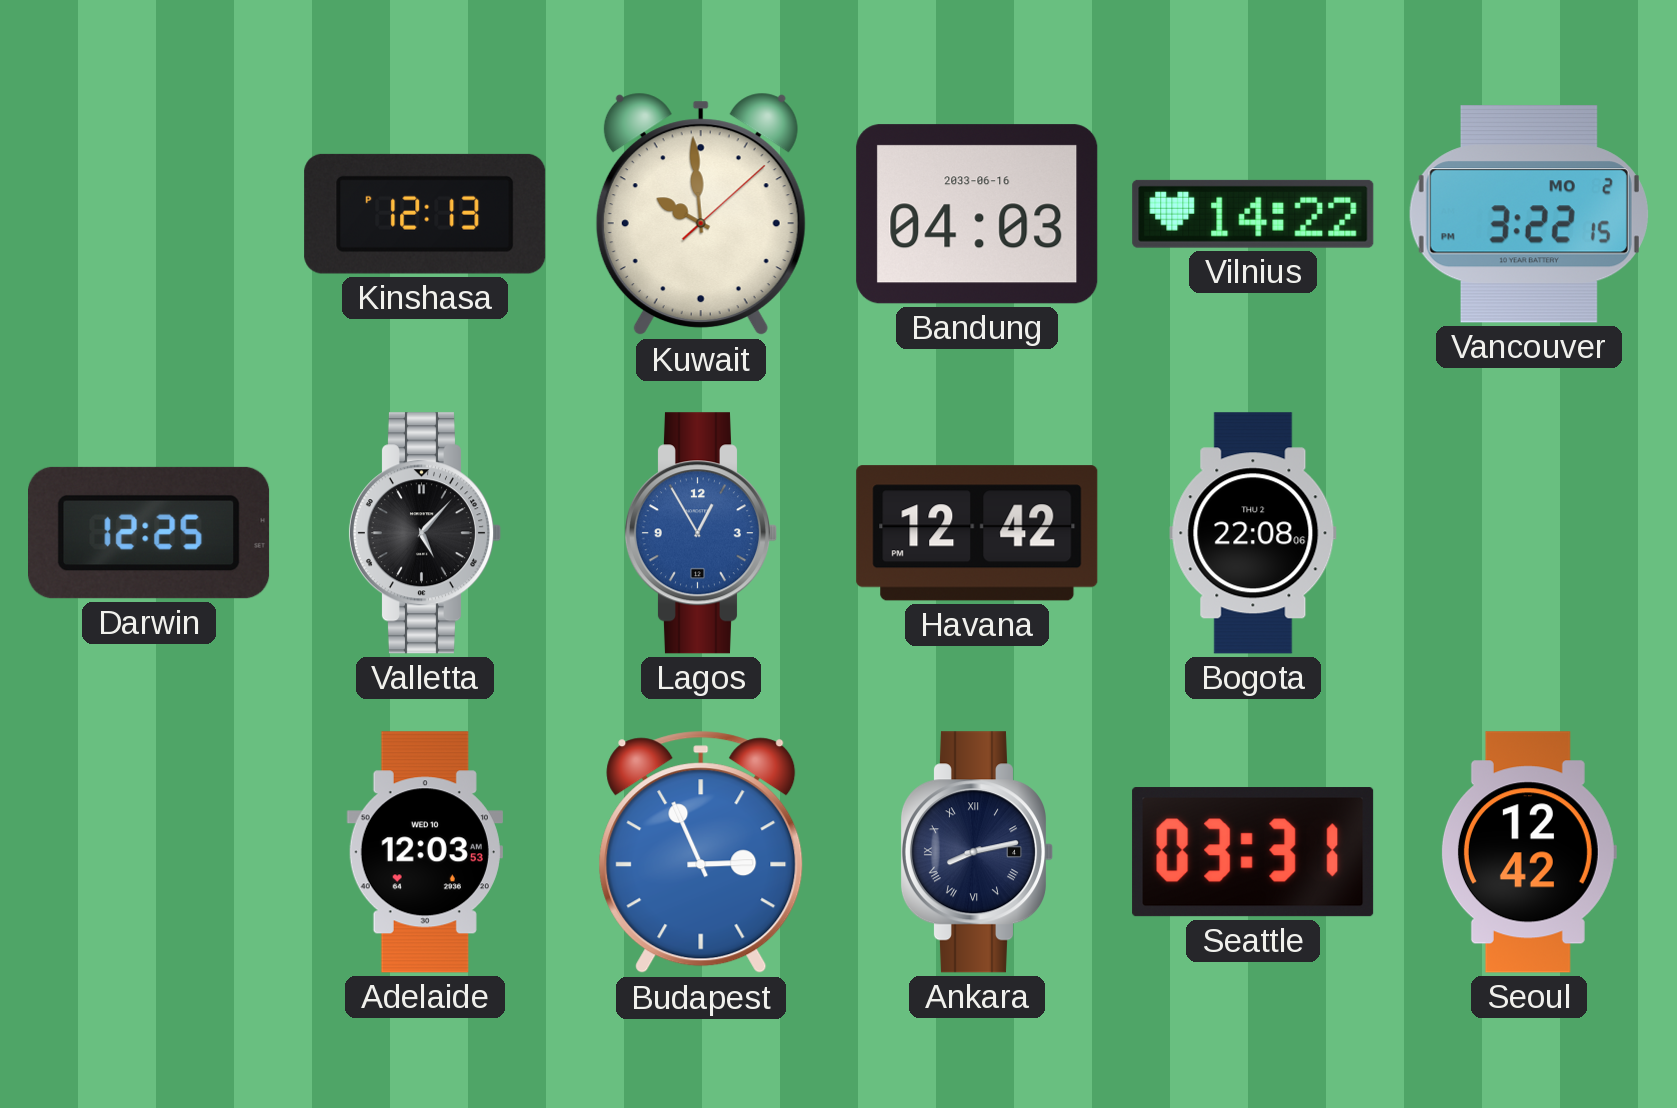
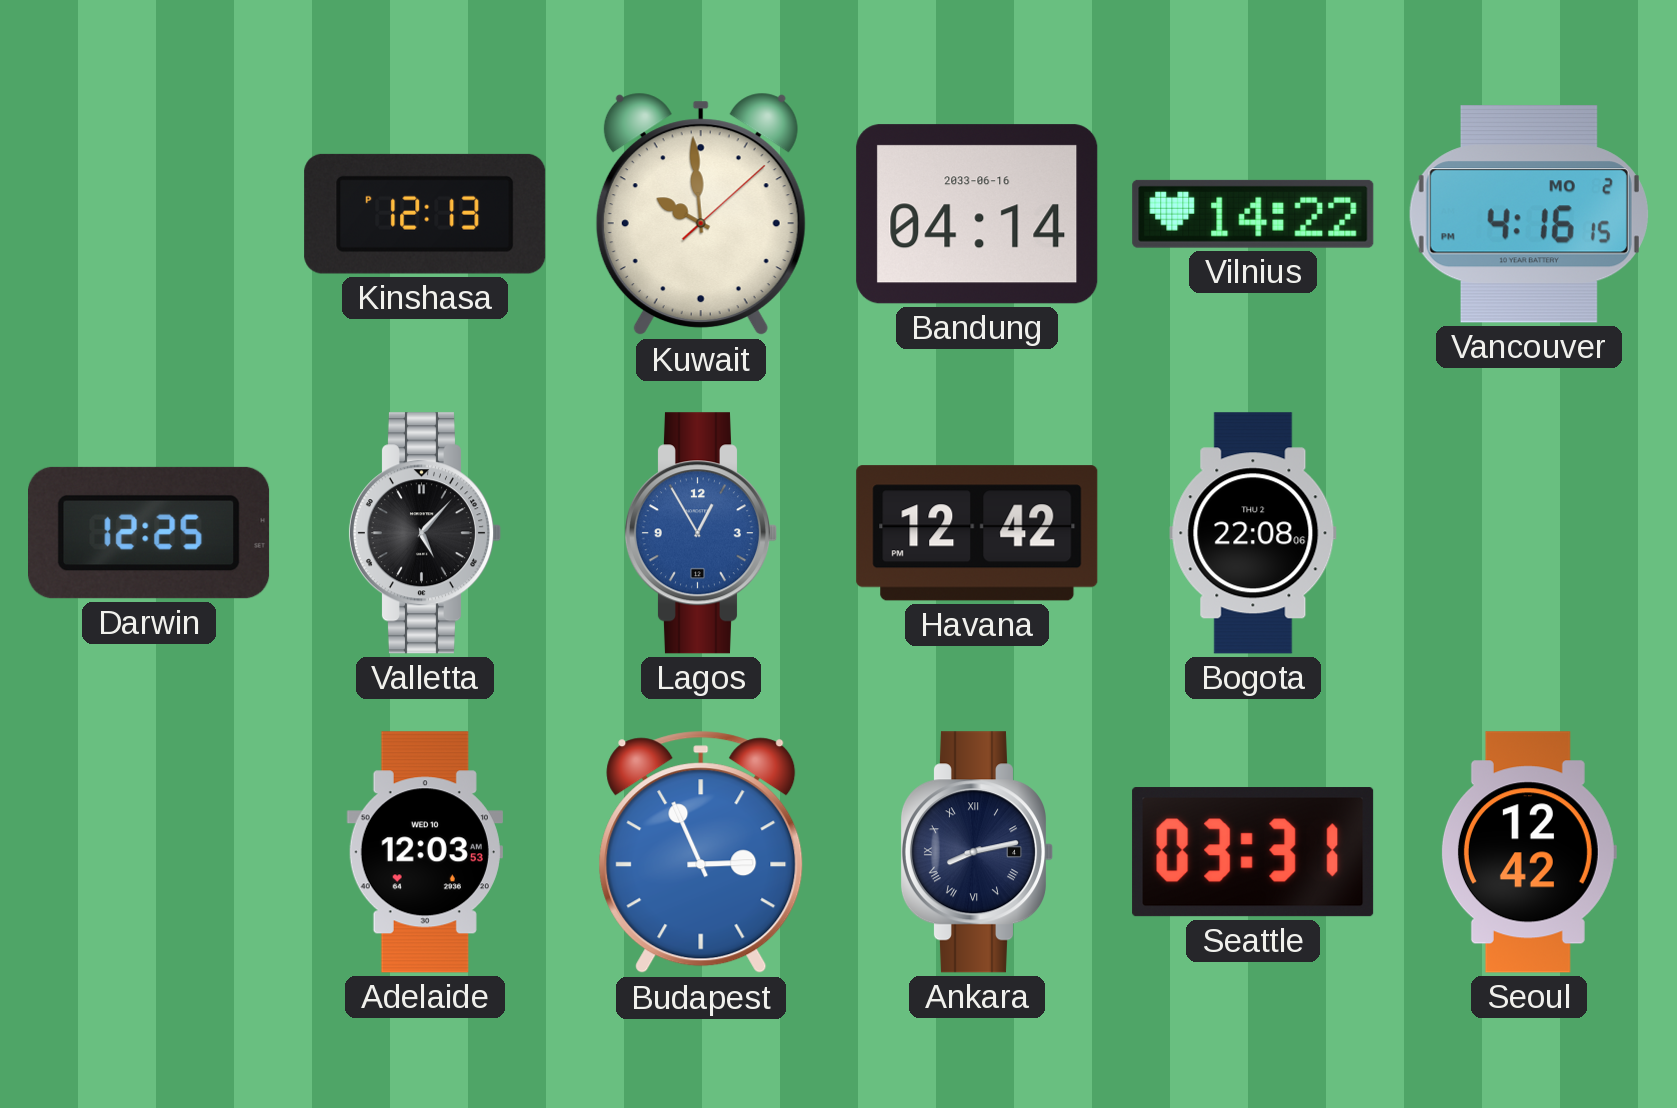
Bandung: 04:03 -> 04:14
Vancouver: 3:22 -> 4:16
